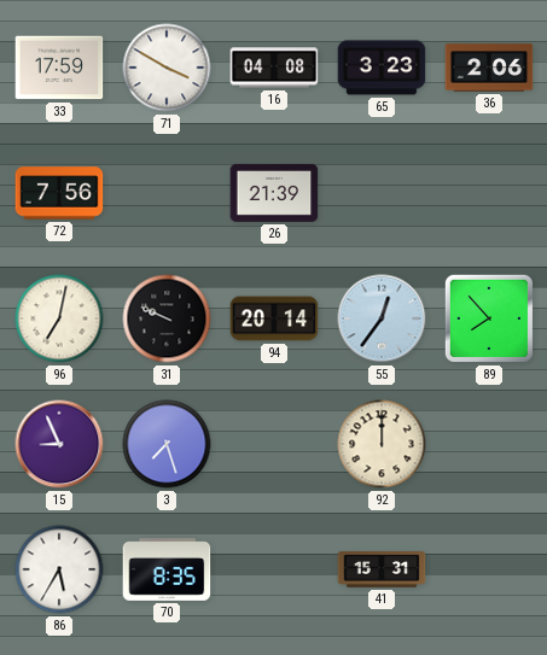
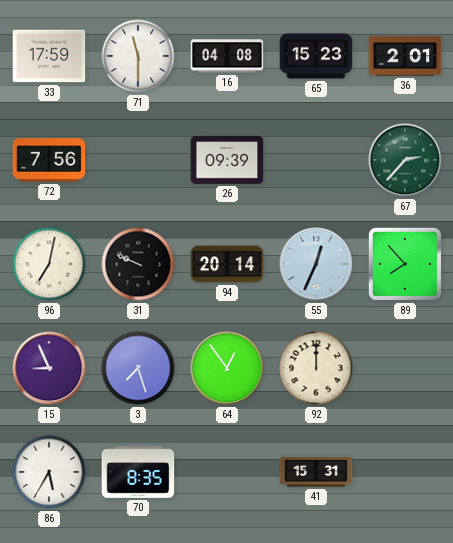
71: 3:50 -> 11:30
65: 3:23 -> 15:23
36: 2:06 -> 2:01
26: 21:39 -> 09:39
67: none -> 2:37
55: 12:36 -> 12:34
64: none -> 12:54
